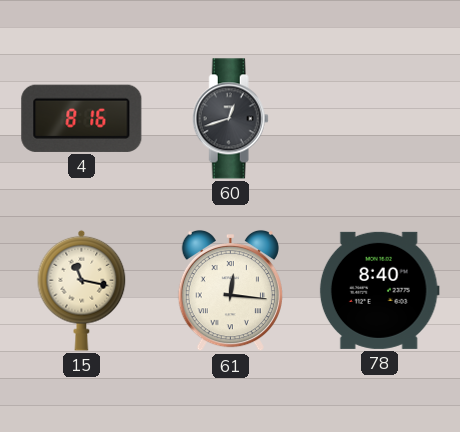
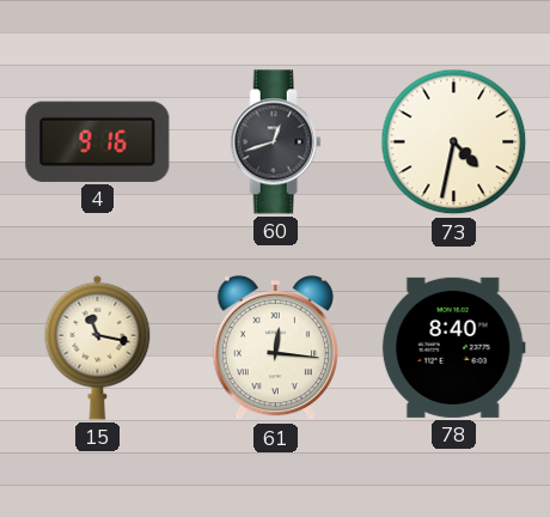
4: 8:16 -> 9:16
73: none -> 4:32
